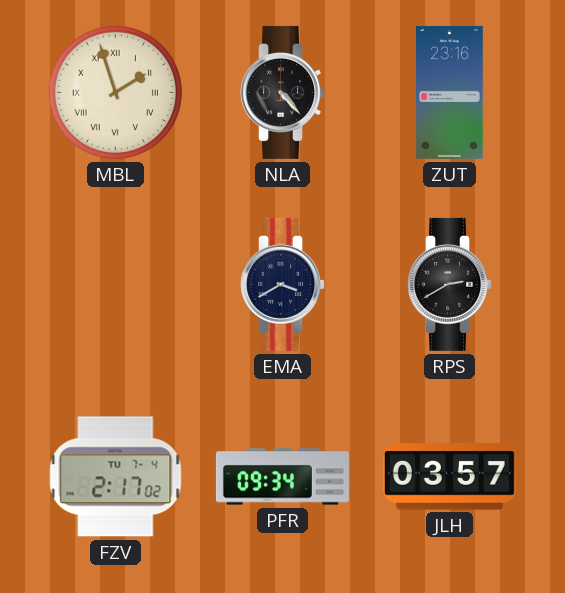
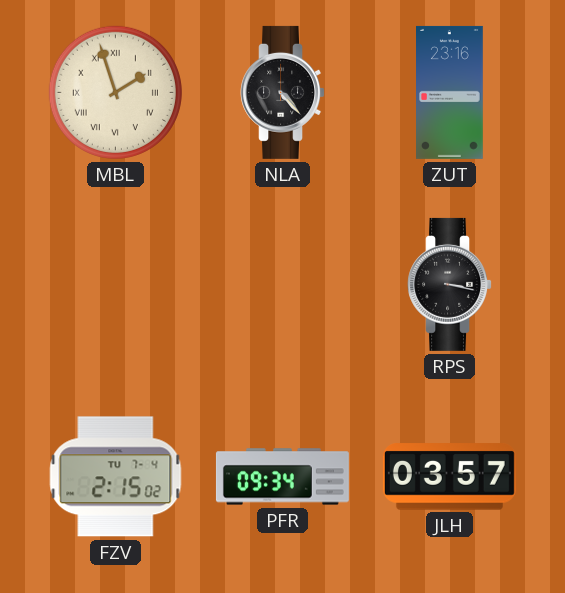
EMA: 3:40 -> none
RPS: 2:40 -> 3:17
FZV: 2:17 -> 2:15
